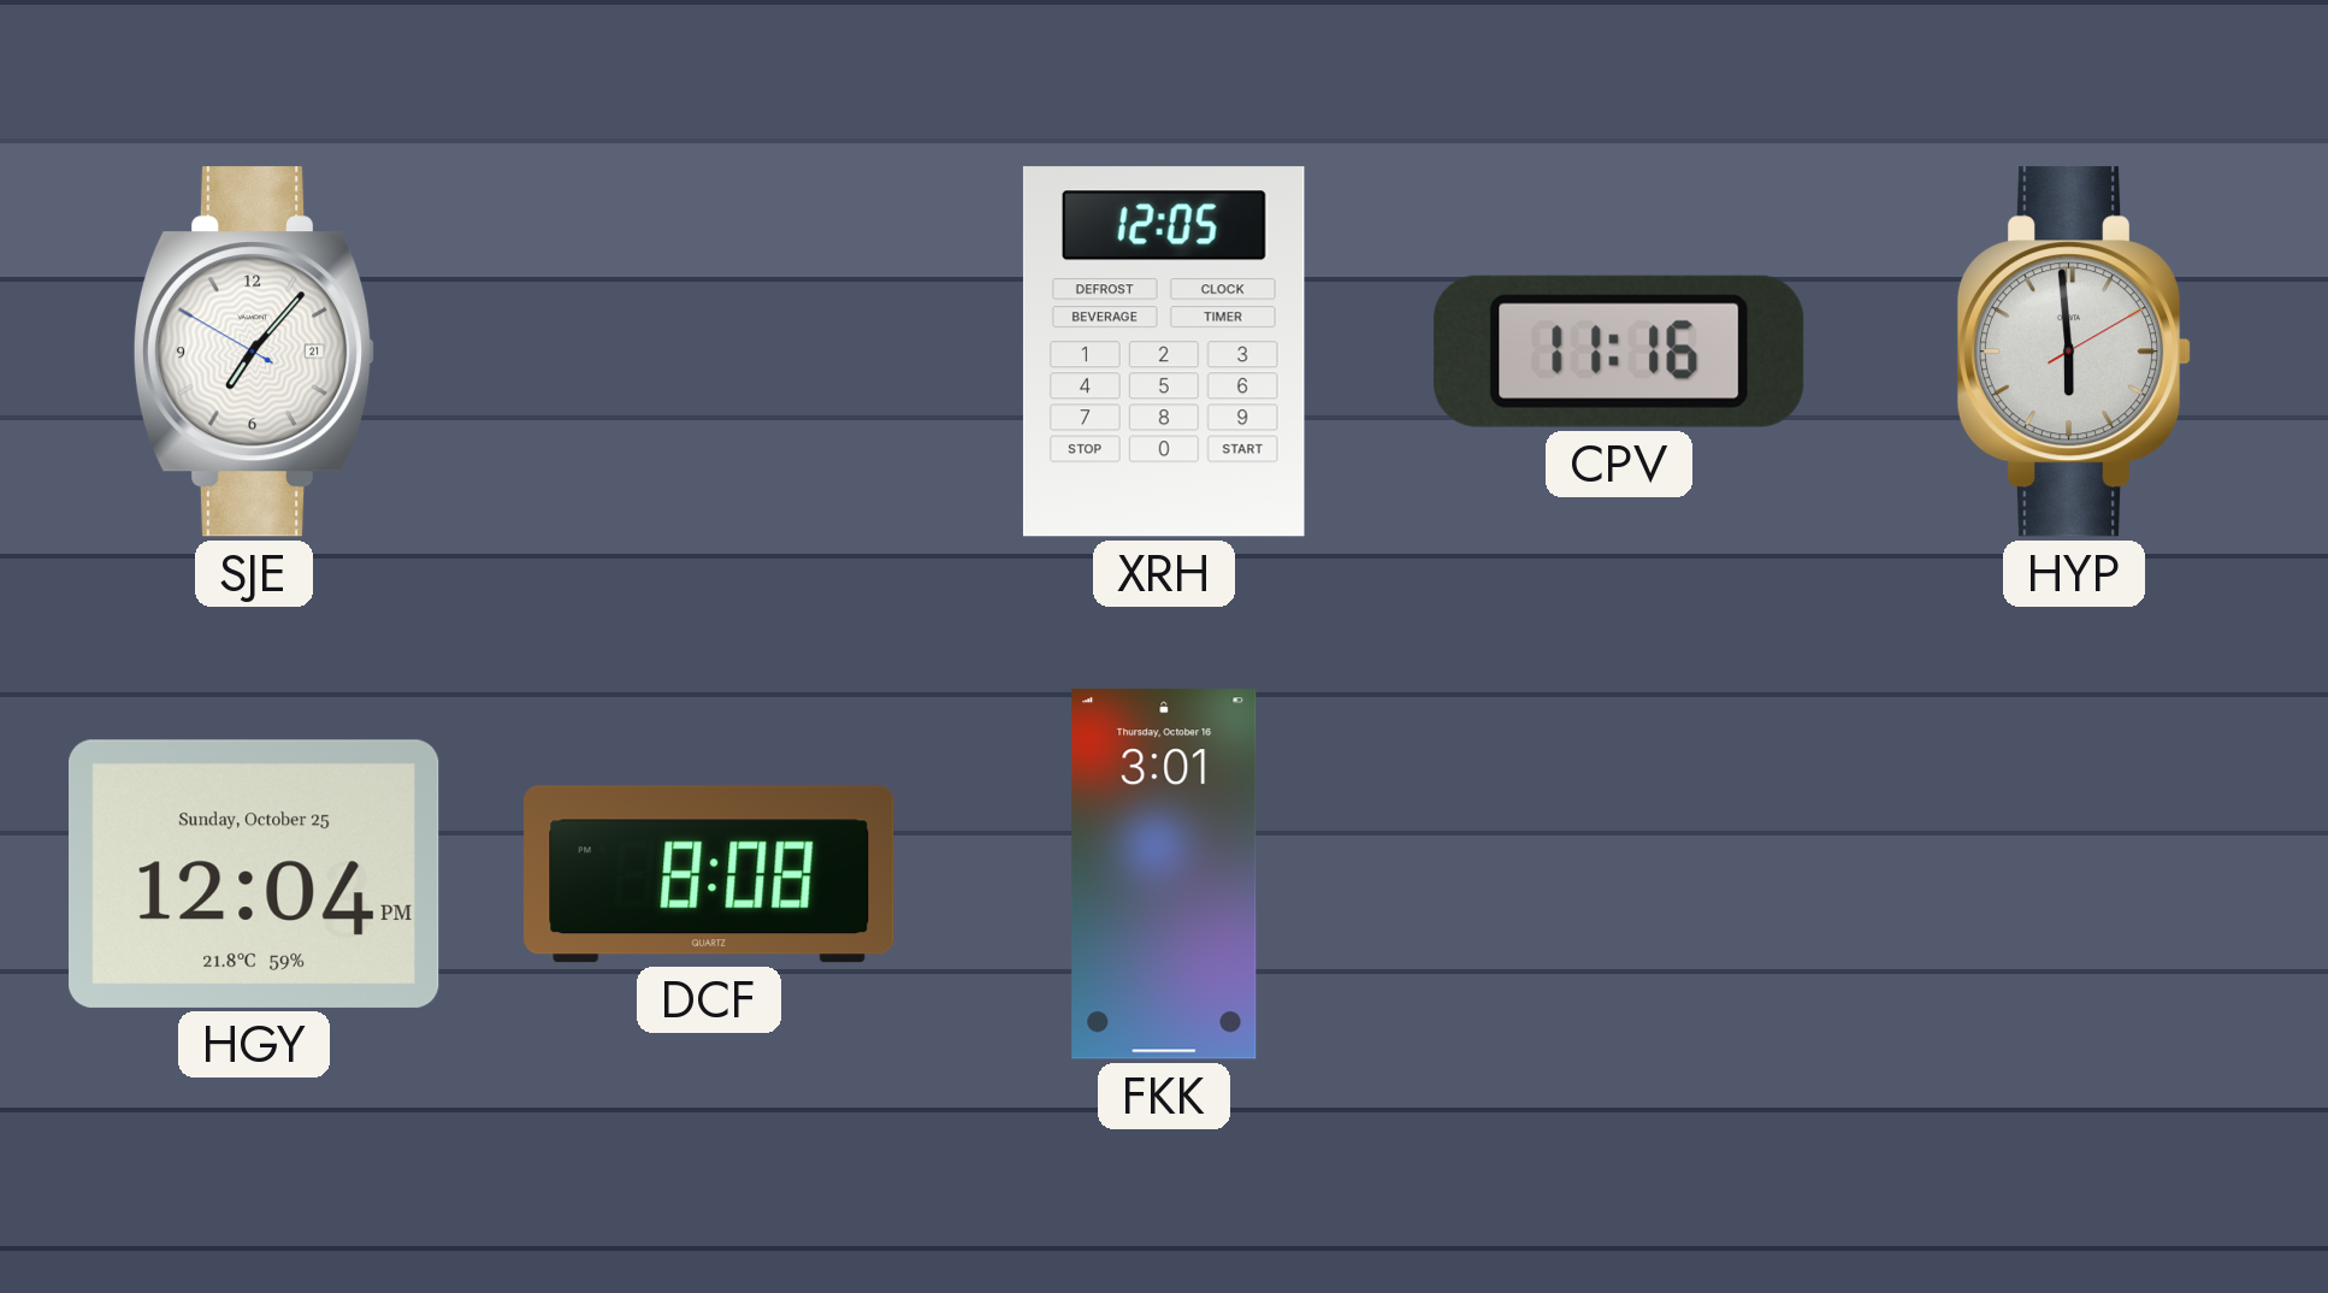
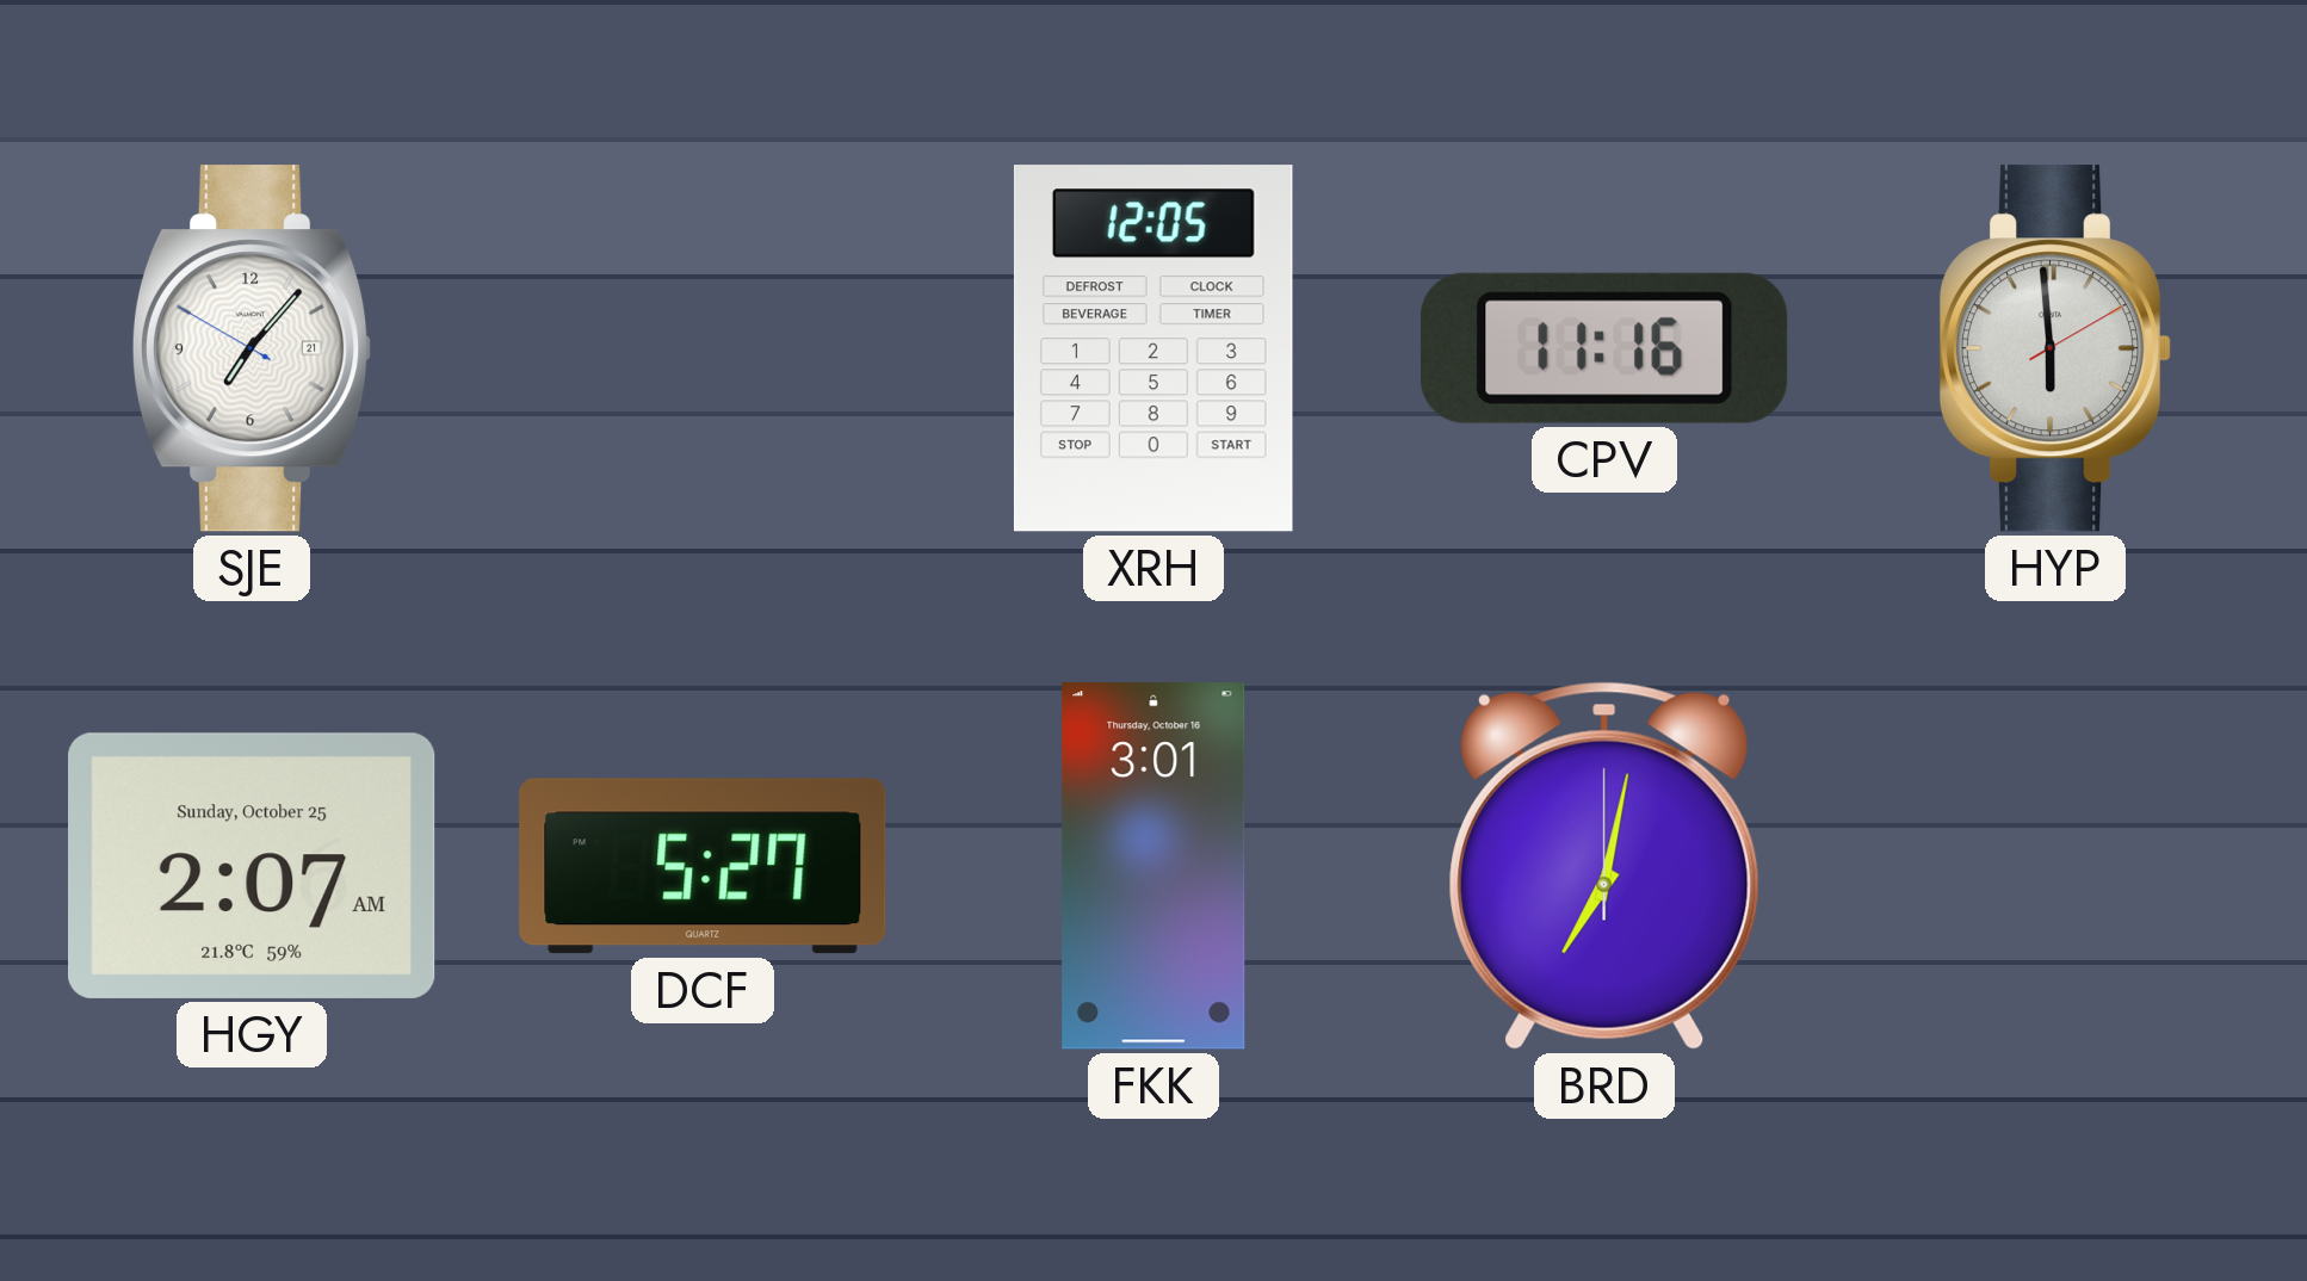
HGY: 12:04 -> 2:07
DCF: 8:08 -> 5:27
BRD: none -> 7:02
